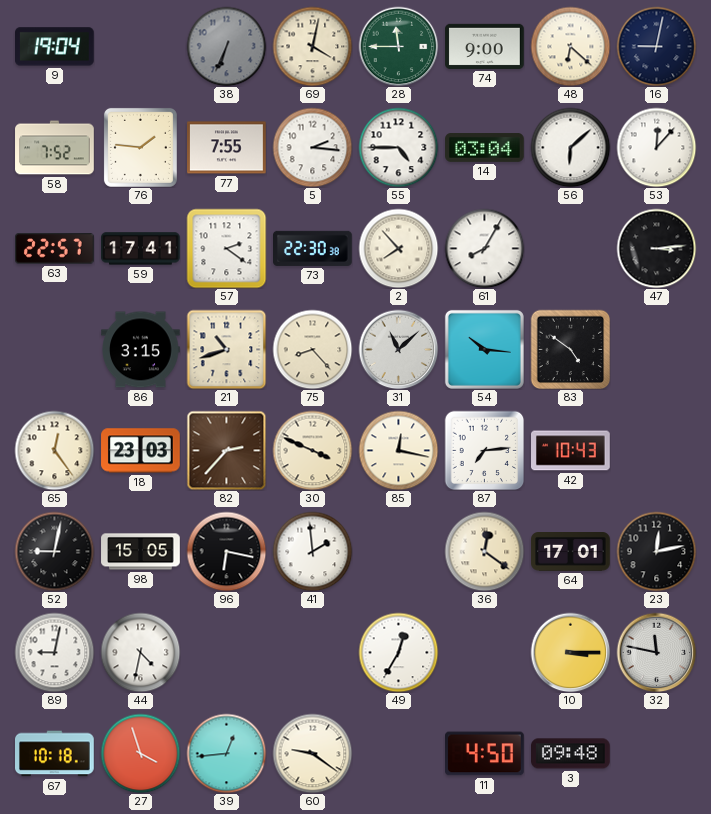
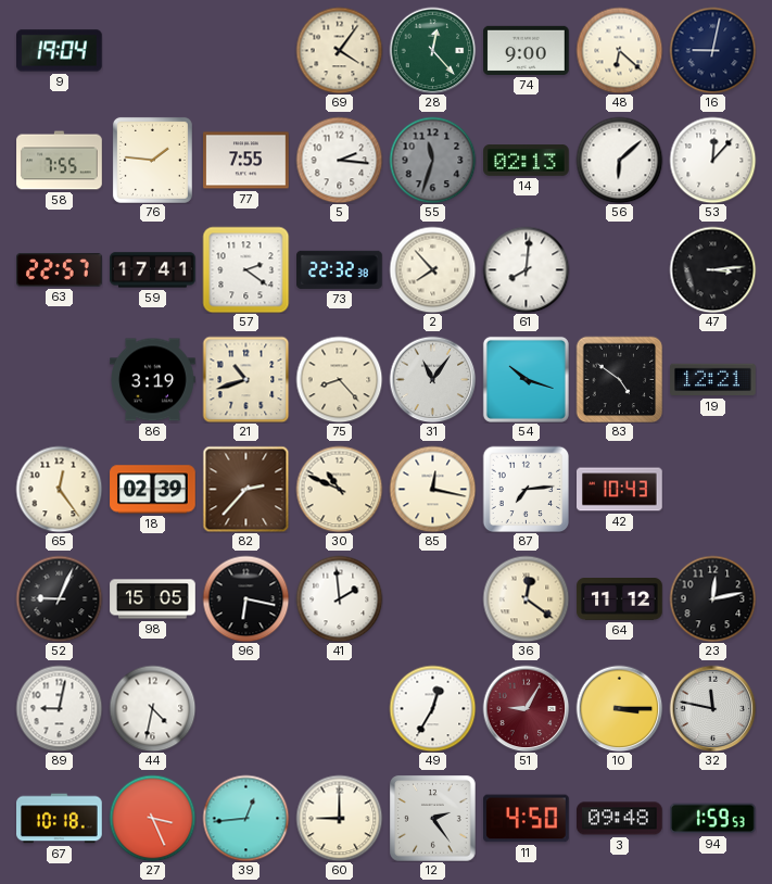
38: 6:34 -> none
69: 4:02 -> 4:06
28: 11:45 -> 12:23
58: 7:52 -> 7:55
55: 4:45 -> 11:33
55 dial: white -> grey
14: 03:04 -> 02:13
73: 22:30 -> 22:32
61: 8:05 -> 8:01
86: 3:15 -> 3:19
31: 11:08 -> 11:06
54: 10:16 -> 10:18
19: none -> 12:21
18: 23:03 -> 02:39
30: 3:49 -> 10:49
52: 9:02 -> 9:04
64: 17:01 -> 11:12
51: none -> 9:05
27: 3:57 -> 3:26
60: 9:21 -> 9:00
12: none -> 2:24
94: none -> 1:59
